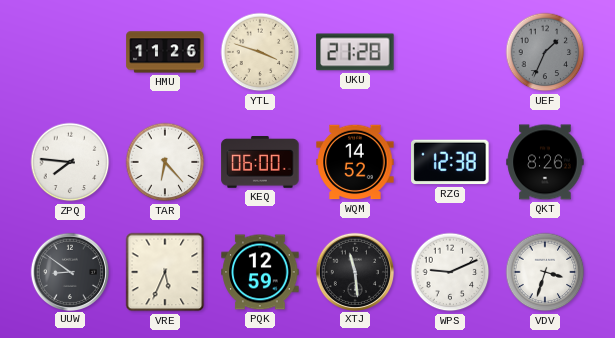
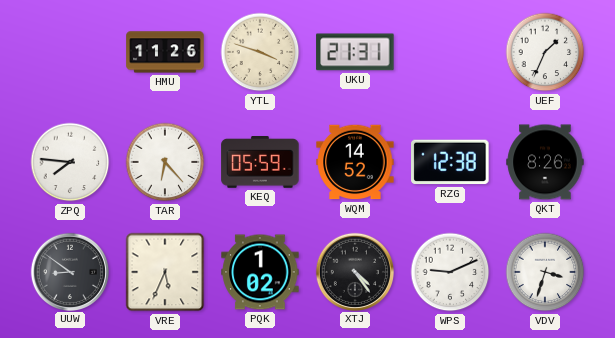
UKU: 21:28 -> 21:31
UEF dial: grey -> white
KEQ: 06:00 -> 05:59
PQK: 12:59 -> 1:02
XTJ: 11:29 -> 4:24
